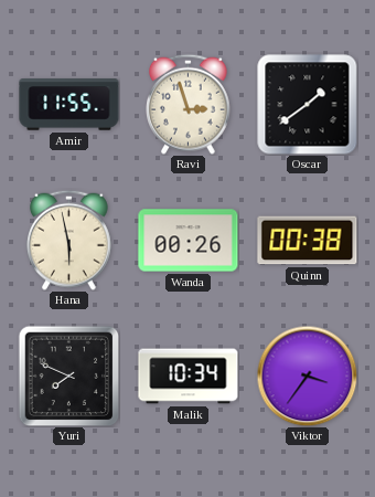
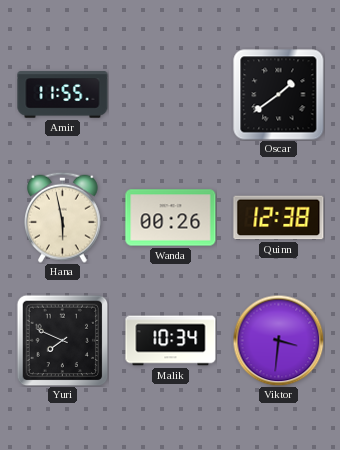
Ravi: 2:57 -> none
Quinn: 00:38 -> 12:38
Viktor: 3:36 -> 3:31
